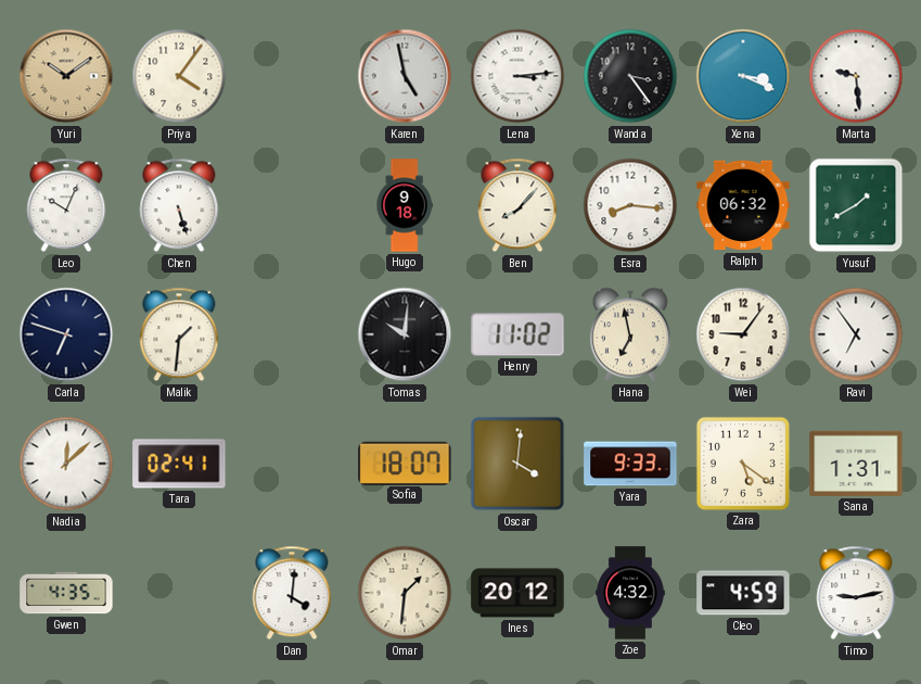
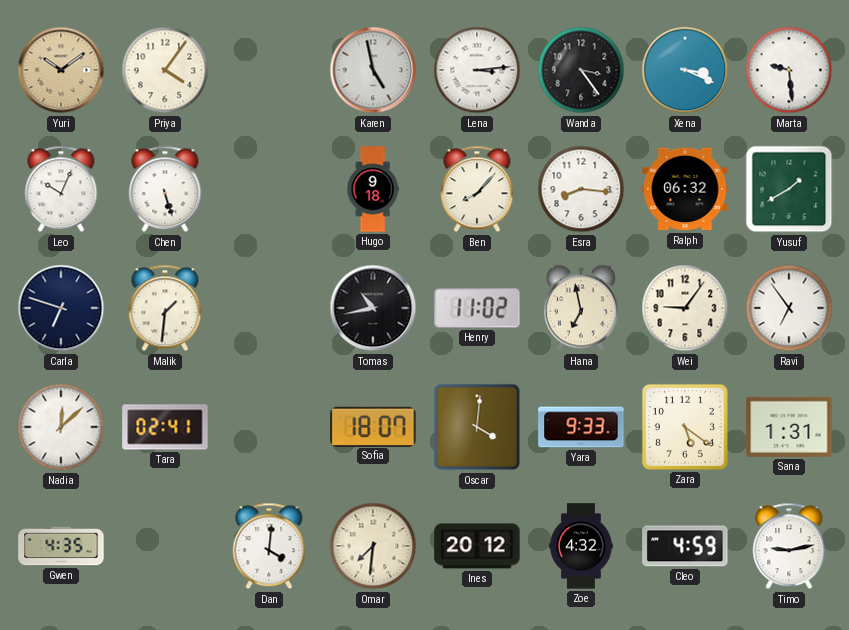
Tomas: 10:01 -> 10:43
Omar: 1:31 -> 7:31
